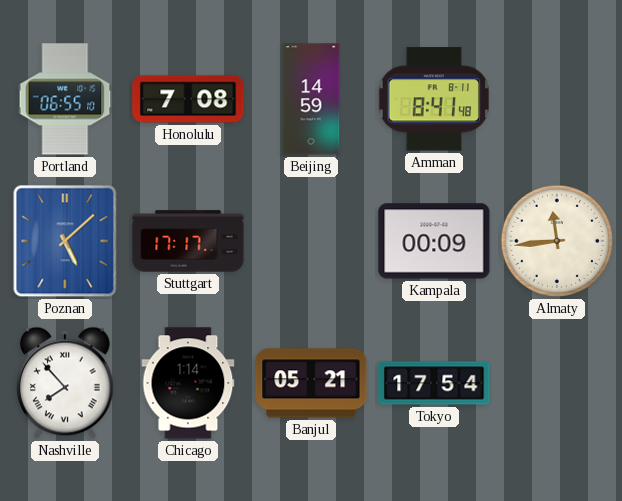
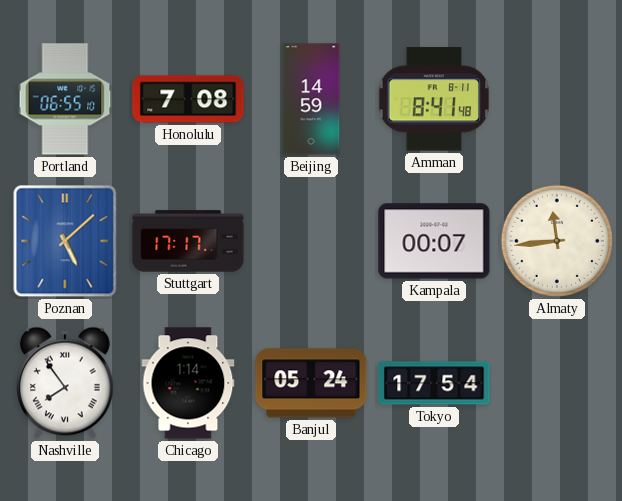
Kampala: 00:09 -> 00:07
Nashville: 7:53 -> 7:54
Banjul: 05:21 -> 05:24
